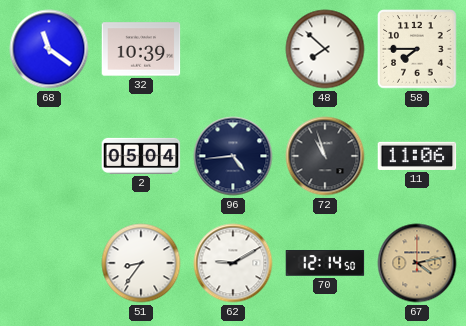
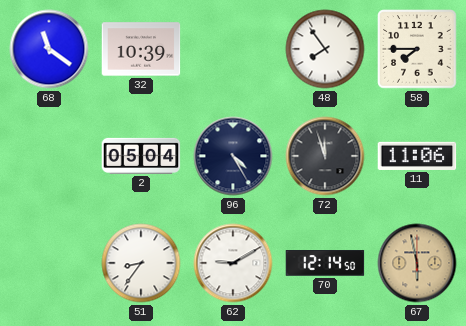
48: 7:52 -> 7:54
96: 4:44 -> 4:25
72: 10:57 -> 11:57
67: 4:13 -> 5:58
